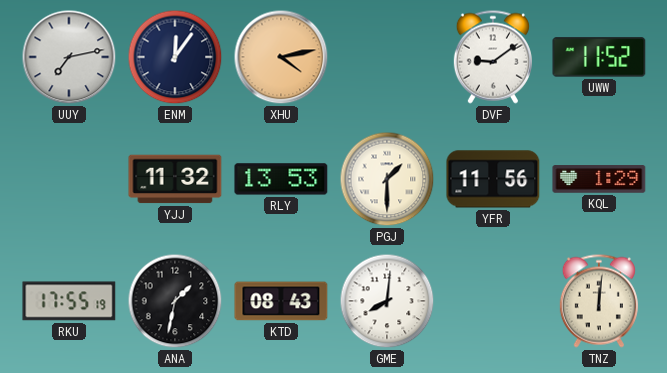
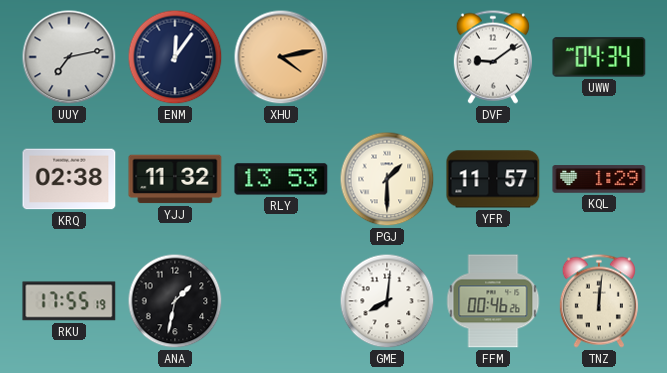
UWW: 11:52 -> 04:34
KRQ: none -> 02:38
YFR: 11:56 -> 11:57
KTD: 08:43 -> none
FFM: none -> 00:46
